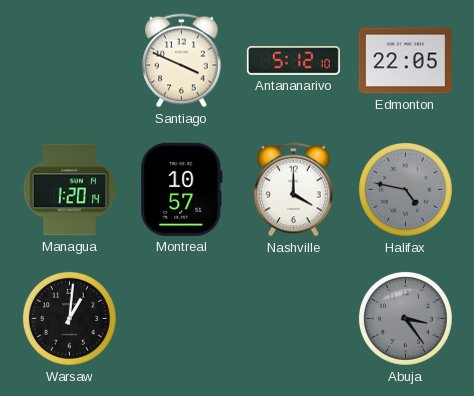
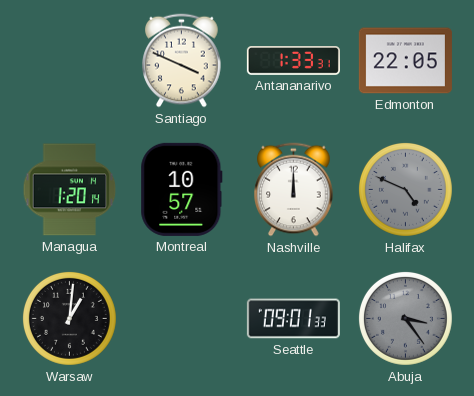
Antananarivo: 5:12 -> 1:33
Nashville: 4:00 -> 12:00
Halifax: 4:47 -> 4:49
Seattle: none -> 09:01
